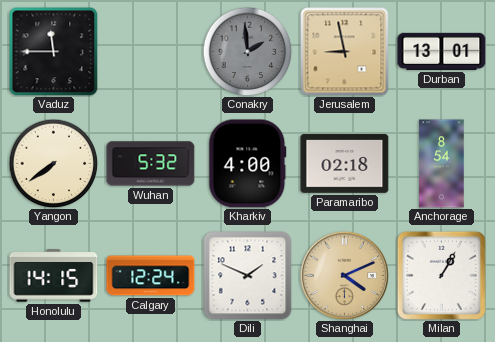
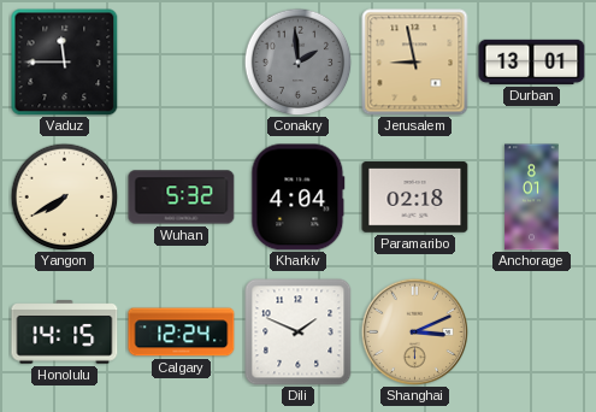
Yangon: 7:39 -> 7:40
Kharkiv: 4:00 -> 4:04
Anchorage: 8:54 -> 8:01
Shanghai: 4:11 -> 3:11
Milan: 1:05 -> none
